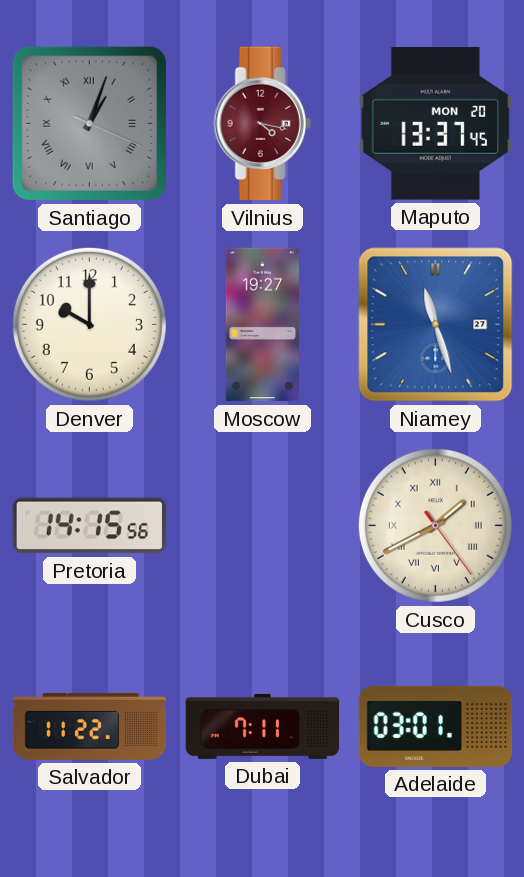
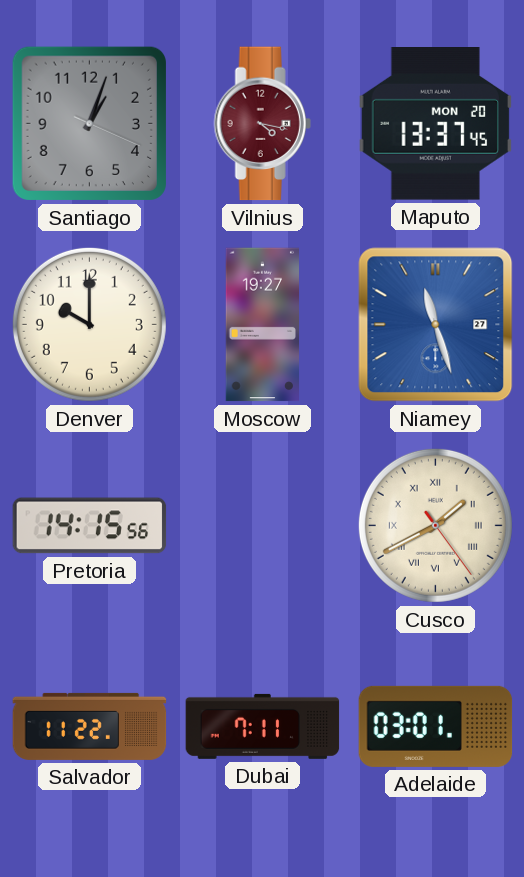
Santiago numerals: Roman -> Arabic
